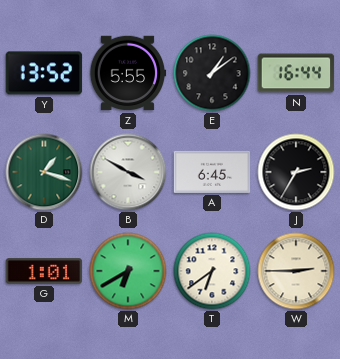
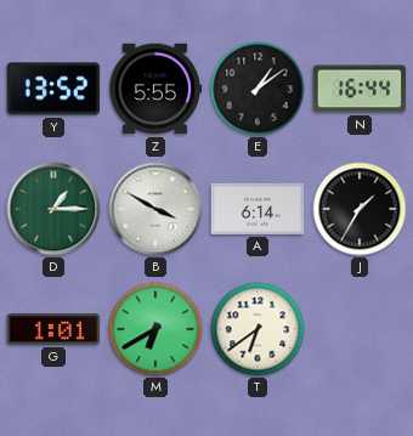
D: 1:18 -> 1:15
A: 6:45 -> 6:14
J: 2:35 -> 1:35
W: 2:45 -> none
